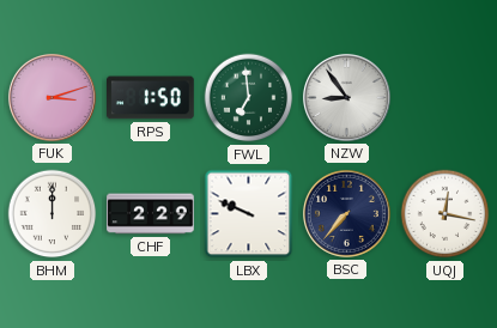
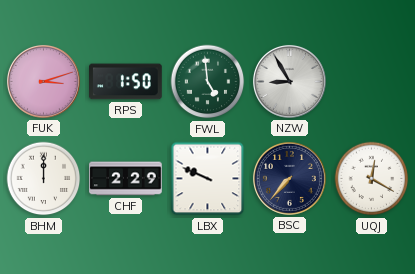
FWL: 6:59 -> 4:59
NZW: 8:54 -> 8:55
UQJ: 12:17 -> 12:20
